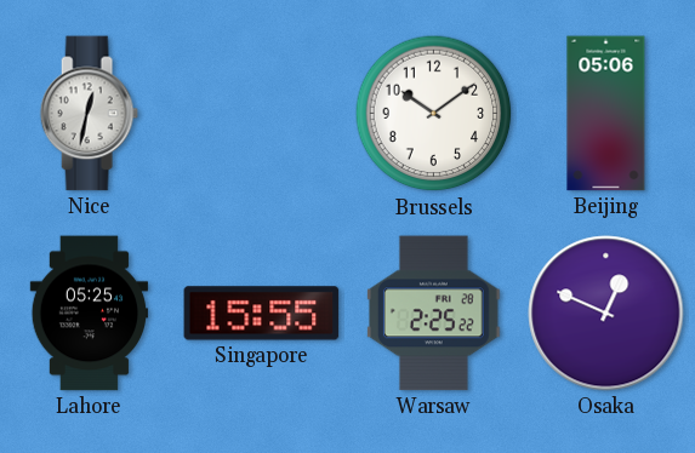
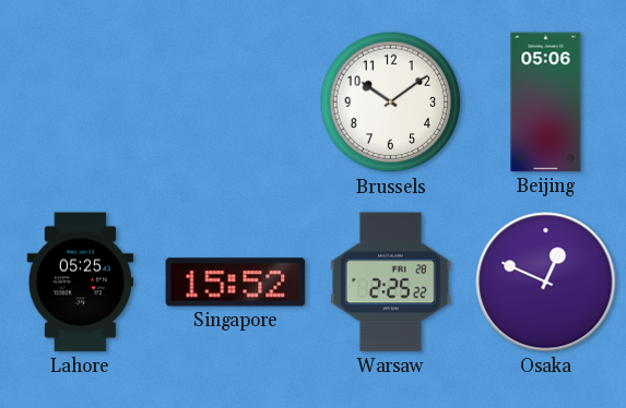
Nice: 12:32 -> none
Singapore: 15:55 -> 15:52
